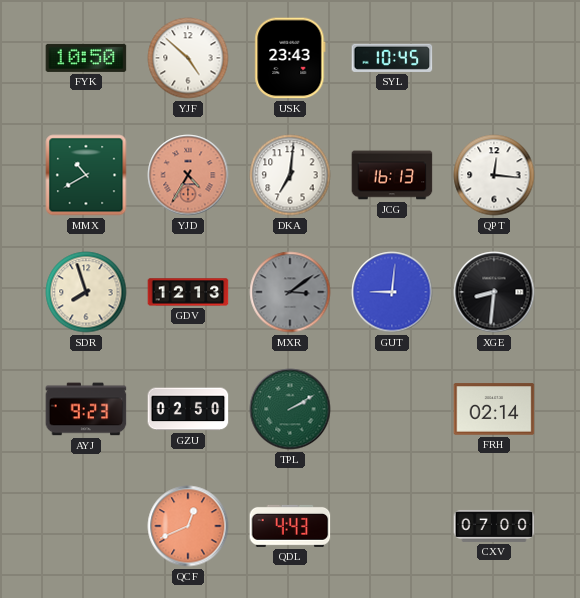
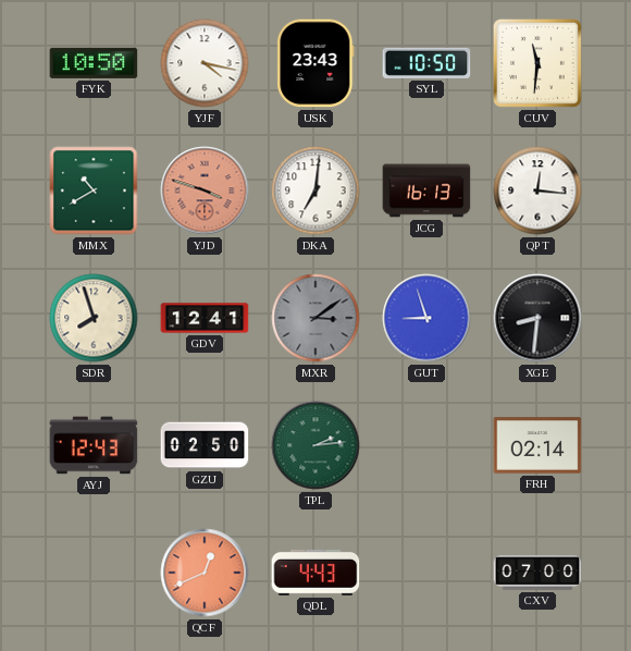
YJF: 4:52 -> 4:17
SYL: 10:45 -> 10:50
CUV: none -> 11:31
YJD: 4:35 -> 3:48
GDV: 12:13 -> 12:41
GUT: 9:01 -> 8:57
AYJ: 9:23 -> 12:43
TPL: 2:10 -> 2:14
